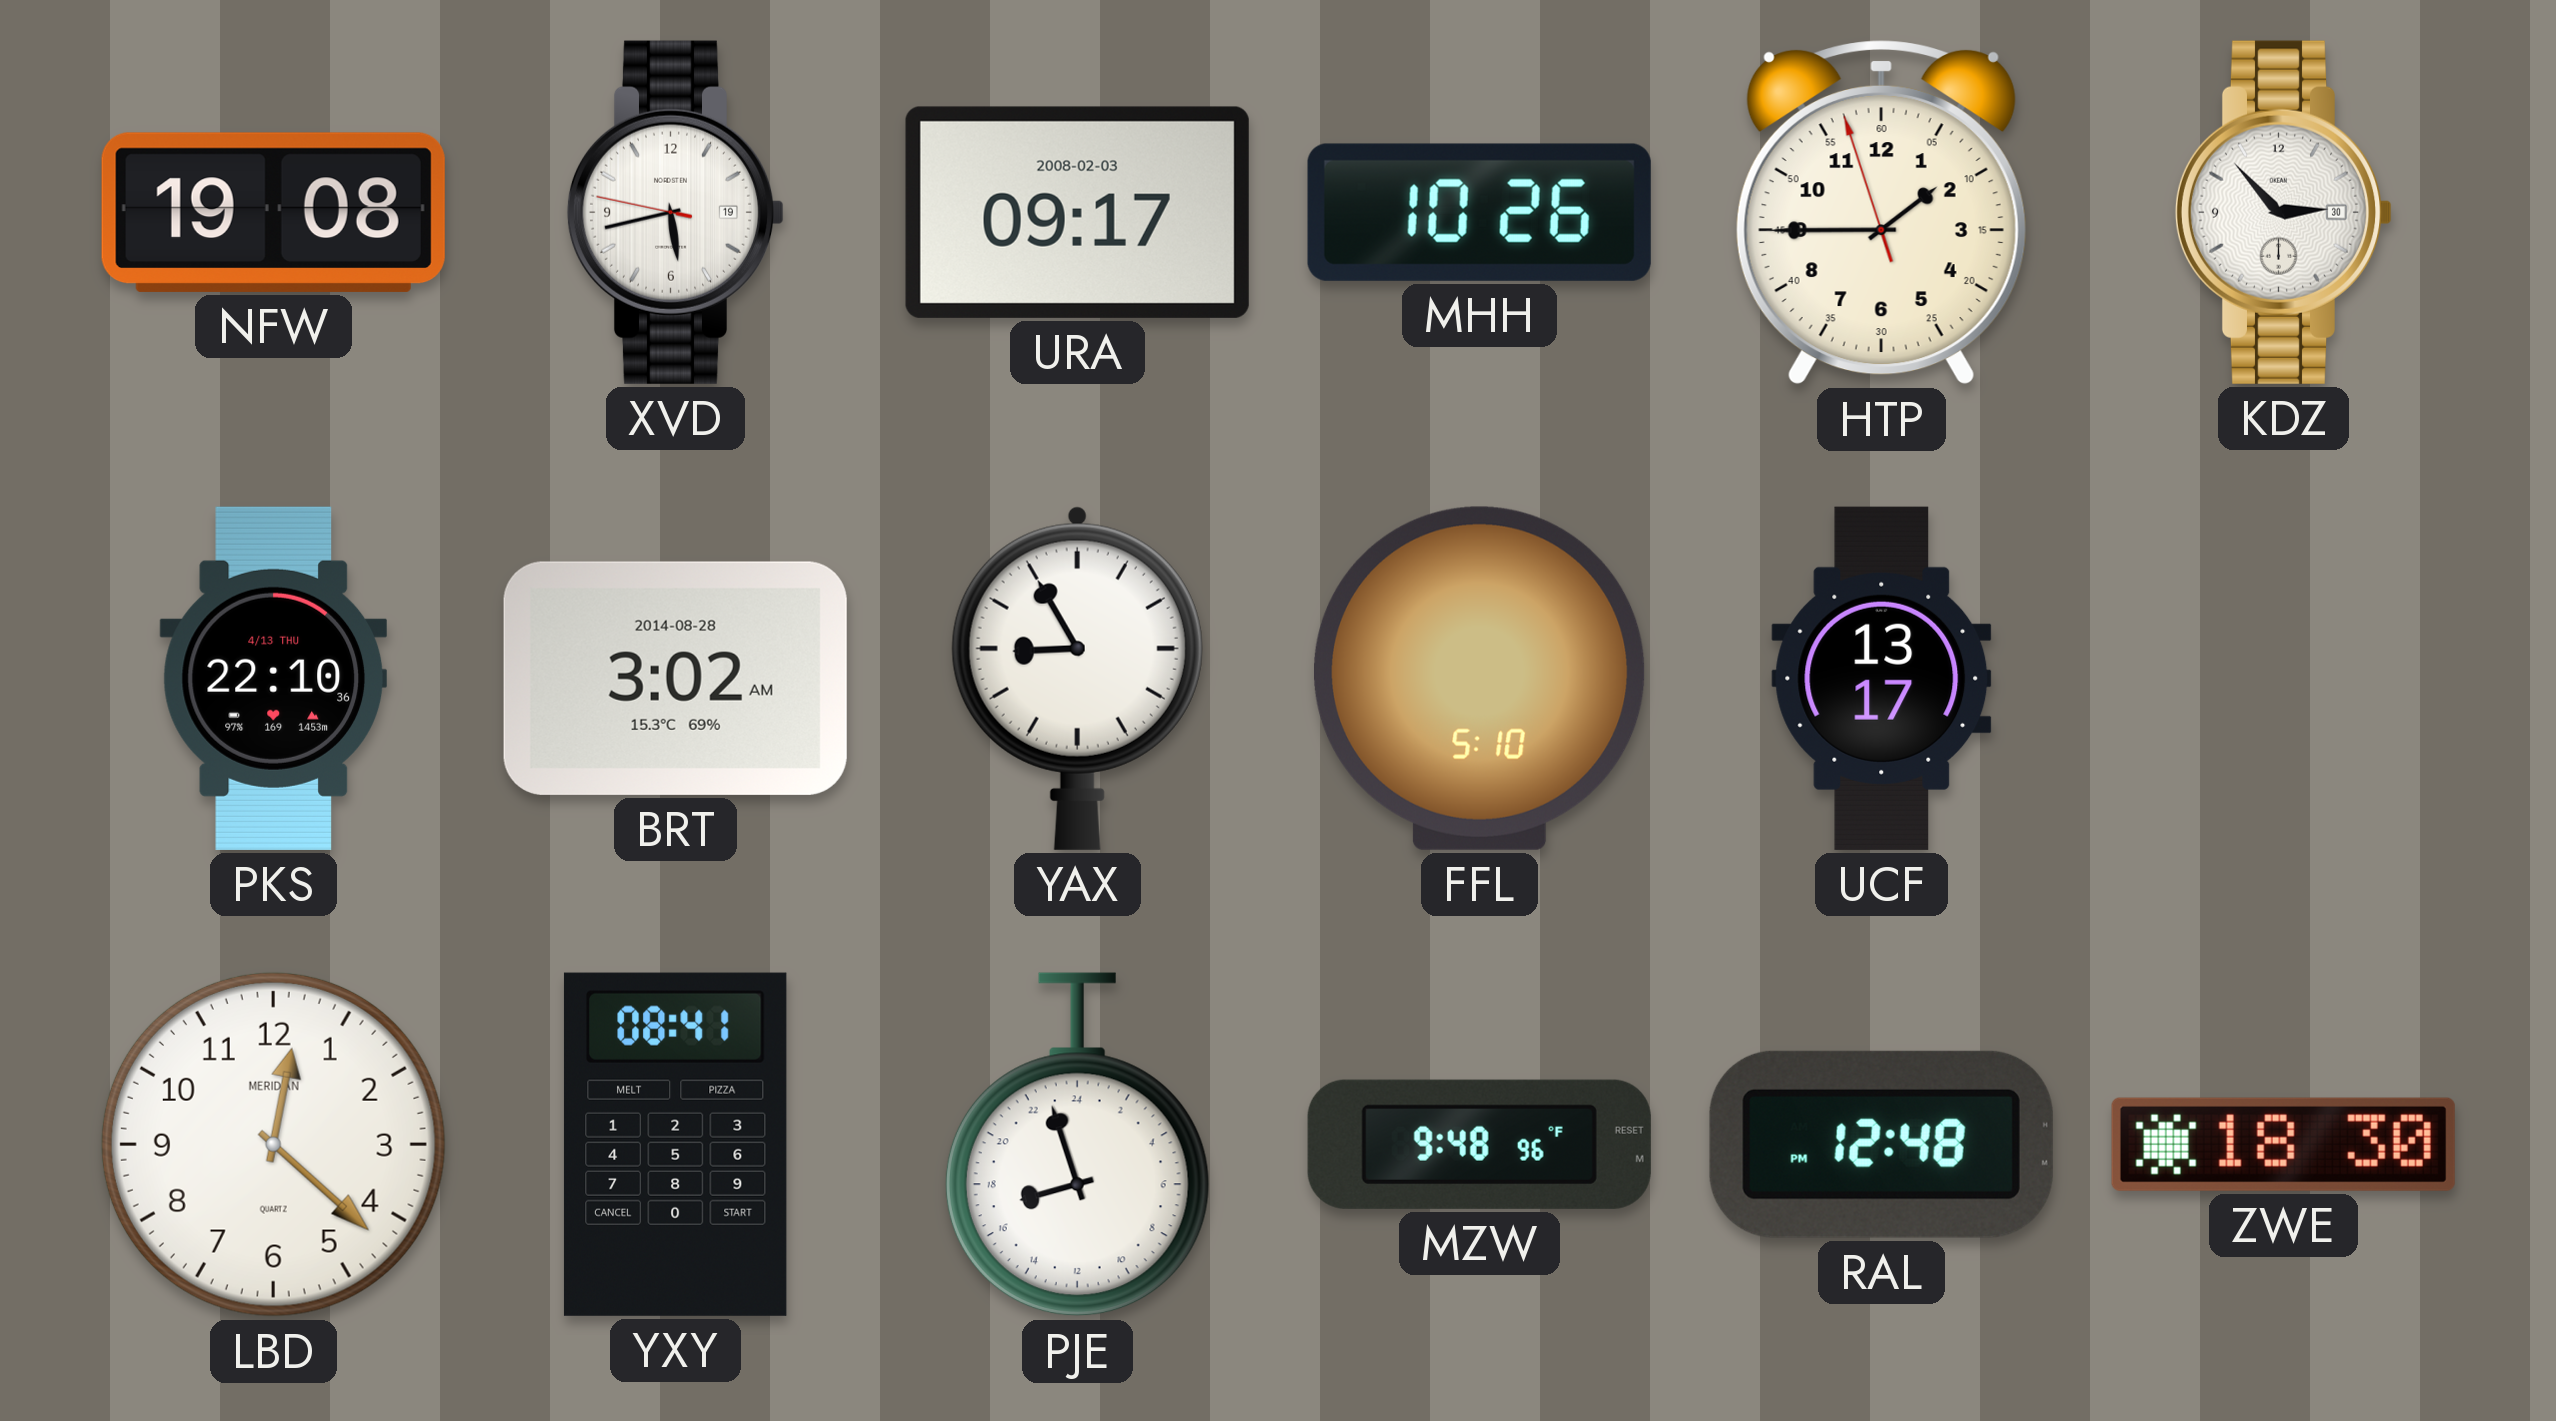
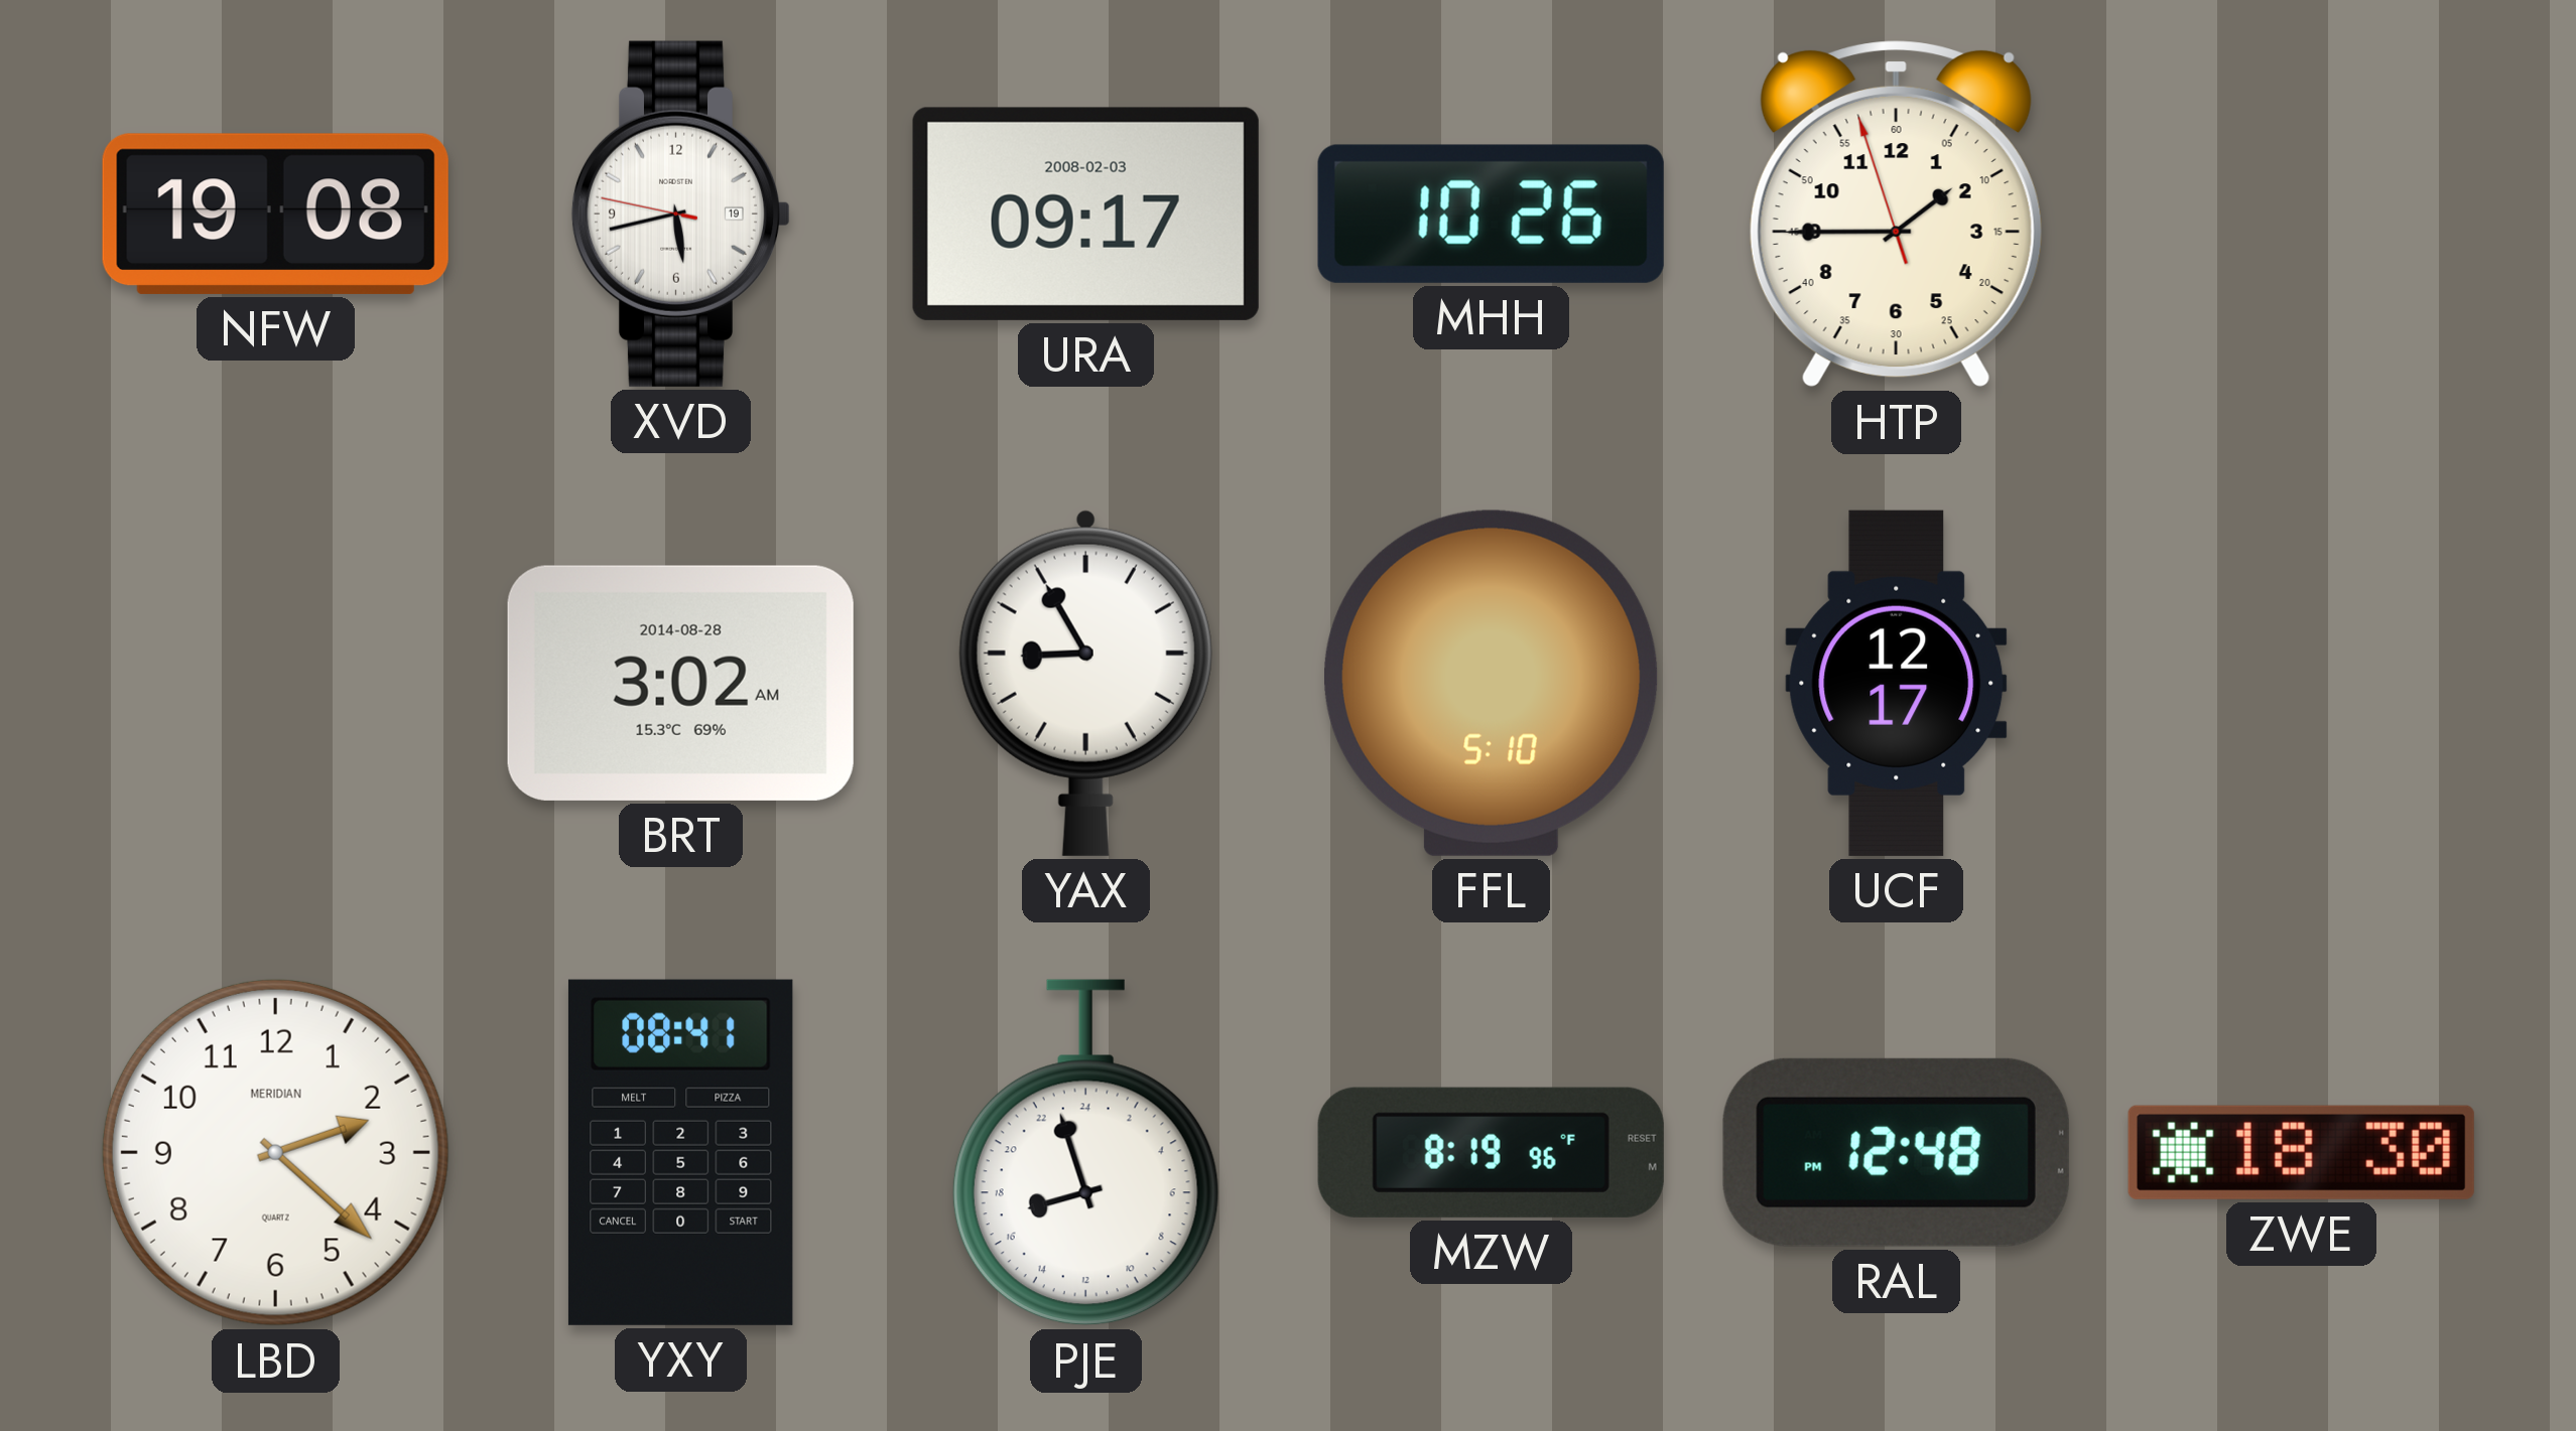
KDZ: 2:53 -> none
PKS: 22:10 -> none
UCF: 13:17 -> 12:17
LBD: 12:22 -> 2:22
MZW: 9:48 -> 8:19
